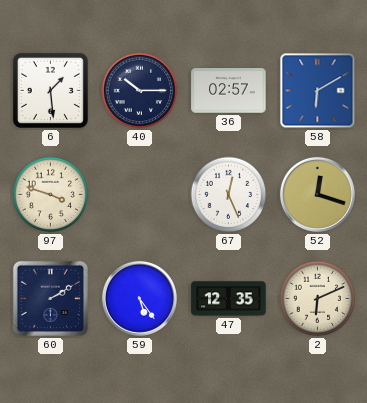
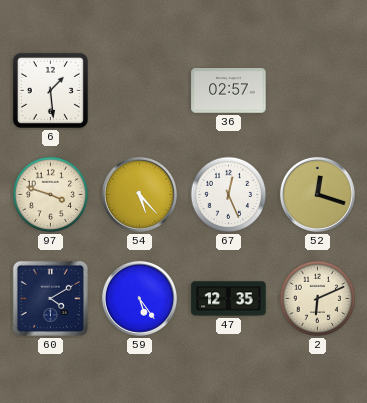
40: 10:15 -> none
58: 6:10 -> none
54: none -> 5:23
60: 2:10 -> 4:10
